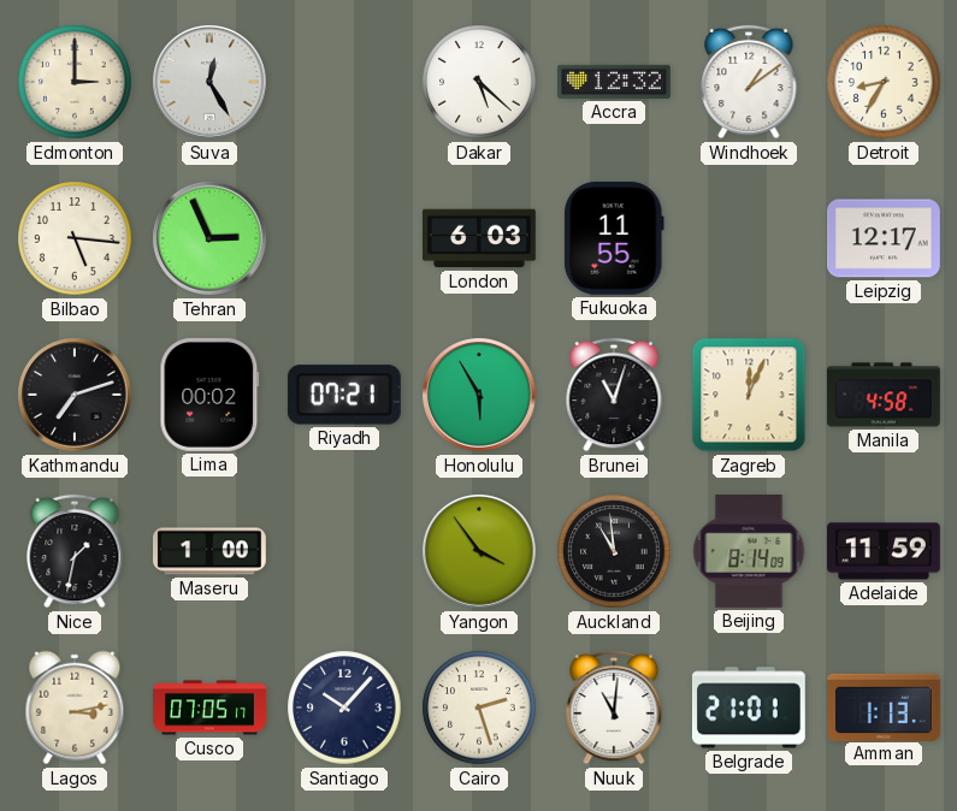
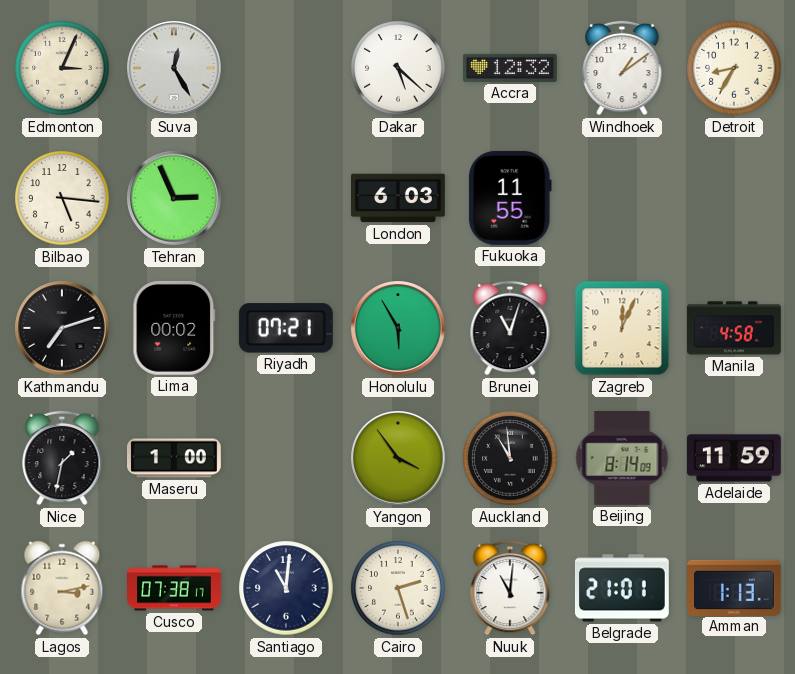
Edmonton: 3:00 -> 3:04
Leipzig: 12:17 -> none
Cusco: 07:05 -> 07:38
Santiago: 10:07 -> 11:01
